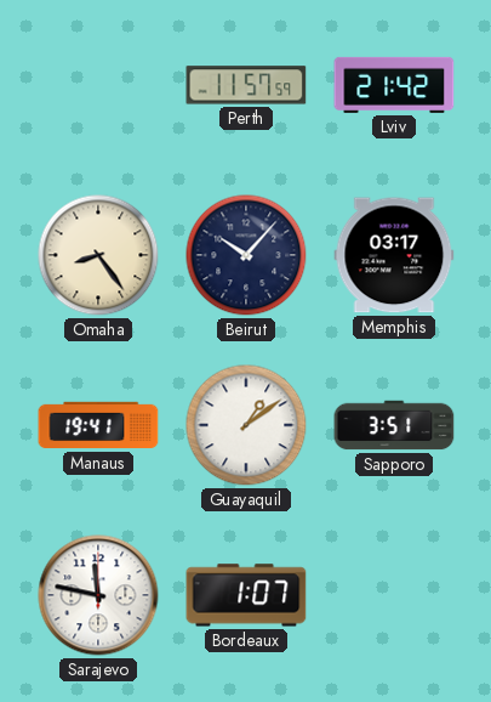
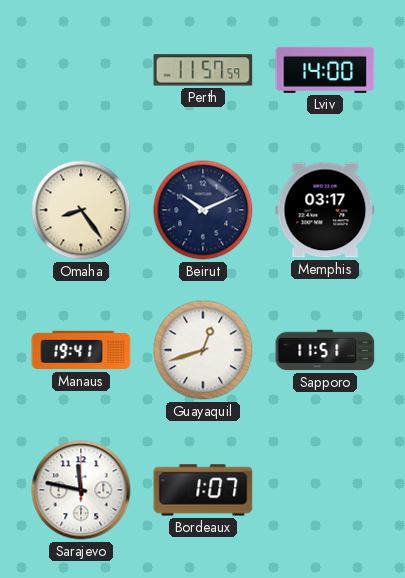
Lviv: 21:42 -> 14:00
Beirut: 10:07 -> 10:11
Guayaquil: 1:09 -> 12:42
Sapporo: 3:51 -> 11:51
